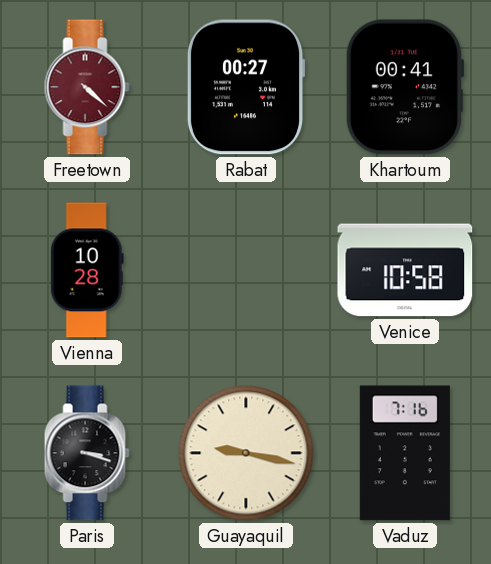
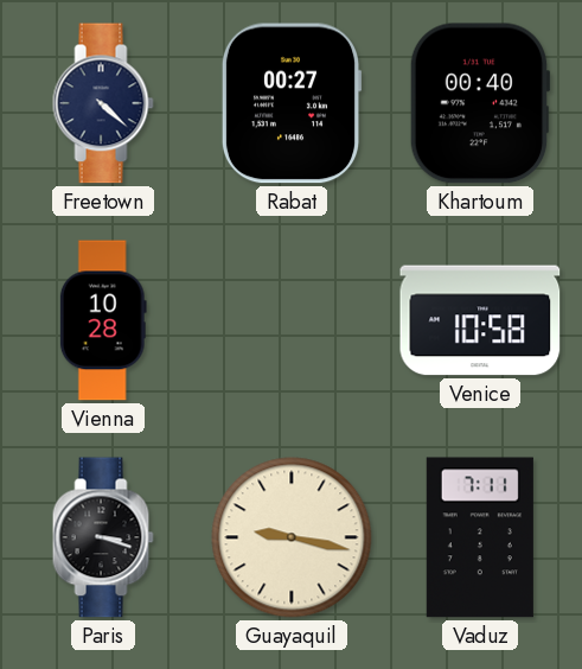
Freetown dial: burgundy -> navy
Khartoum: 00:41 -> 00:40
Vaduz: 7:16 -> 7:11
